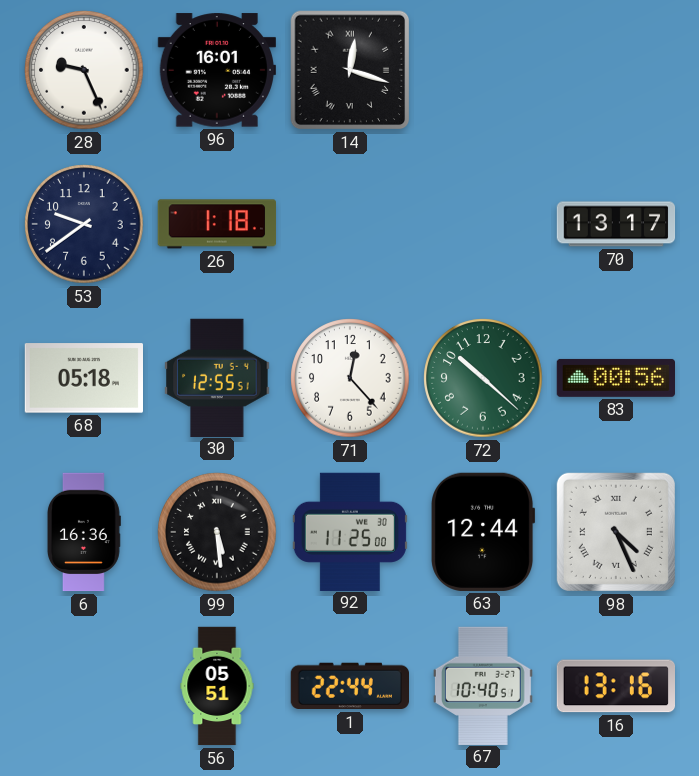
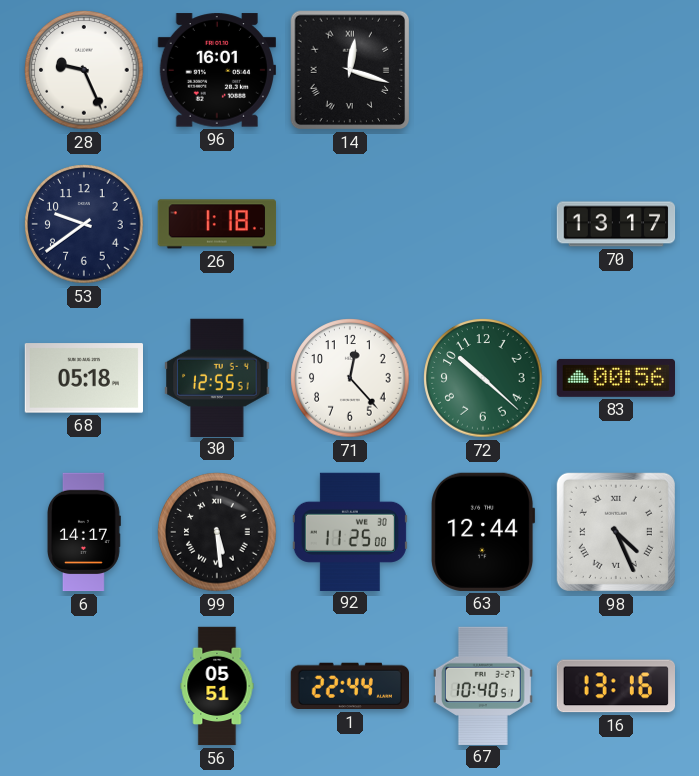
6: 16:36 -> 14:17
